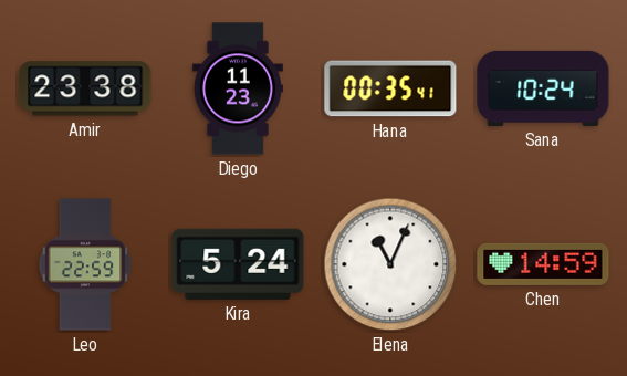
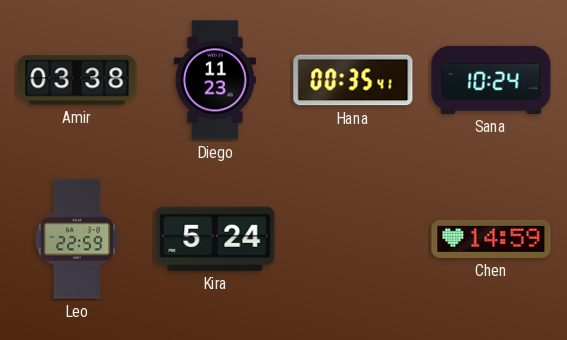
Amir: 23:38 -> 03:38
Elena: 11:04 -> none
